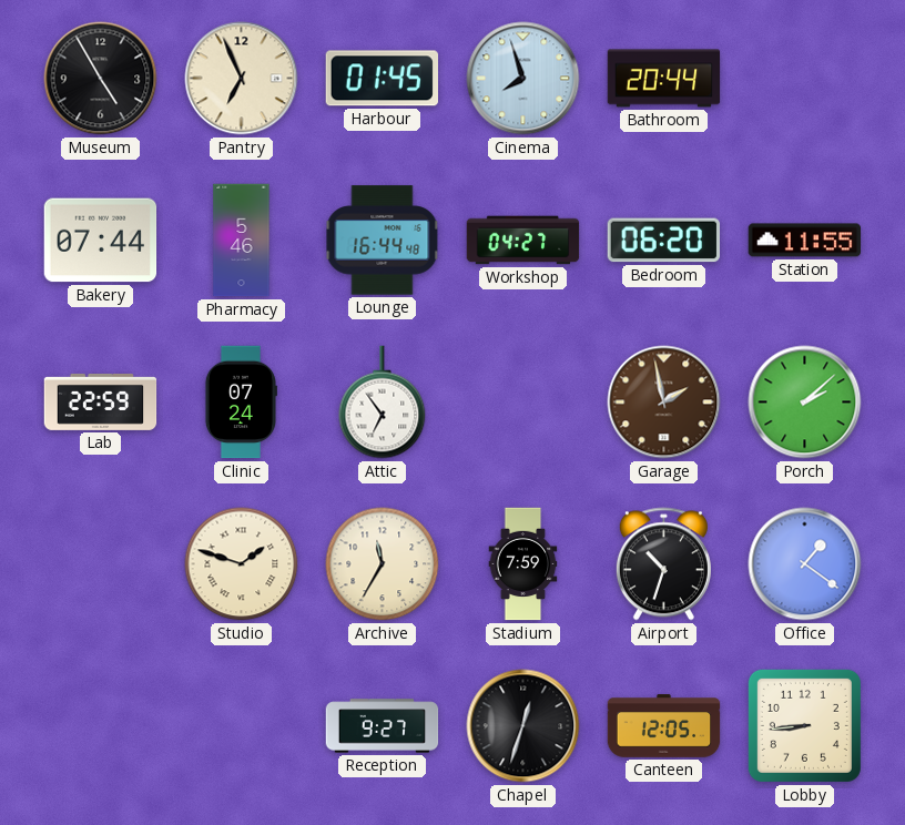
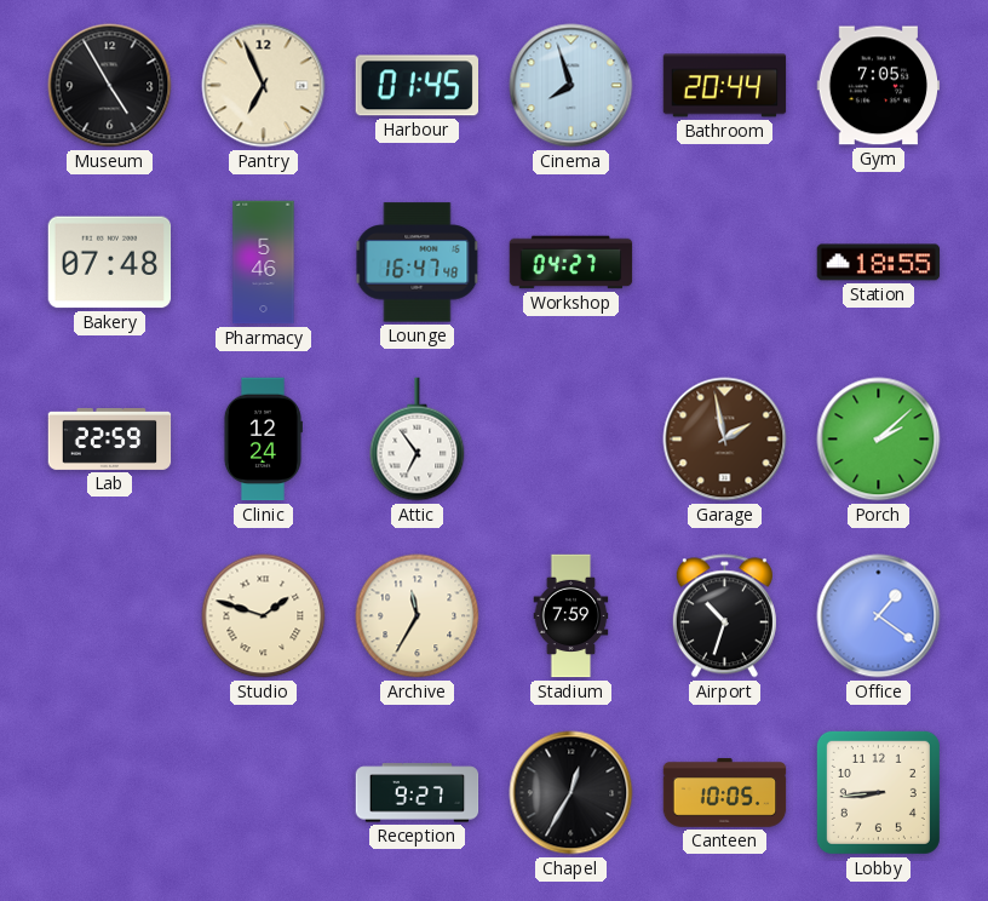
Gym: none -> 7:05
Bakery: 07:44 -> 07:48
Lounge: 16:44 -> 16:47
Bedroom: 06:20 -> none
Station: 11:55 -> 18:55
Clinic: 07:24 -> 12:24
Chapel: 12:33 -> 12:35
Canteen: 12:05 -> 10:05
